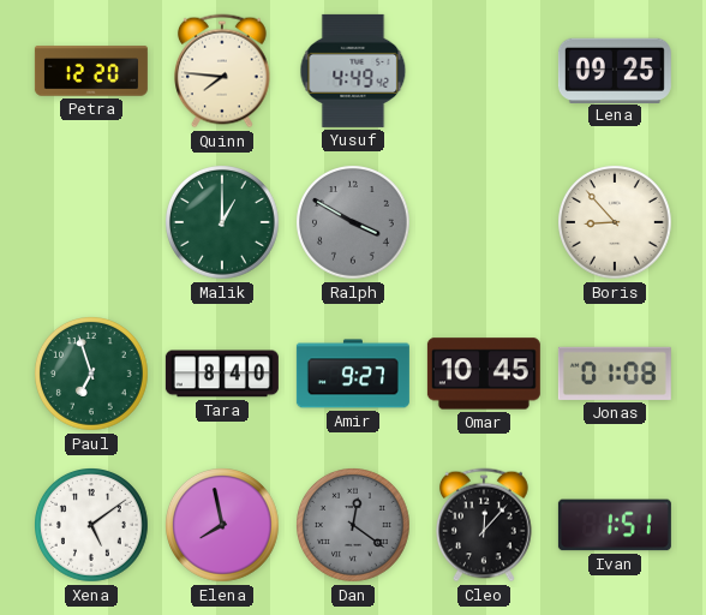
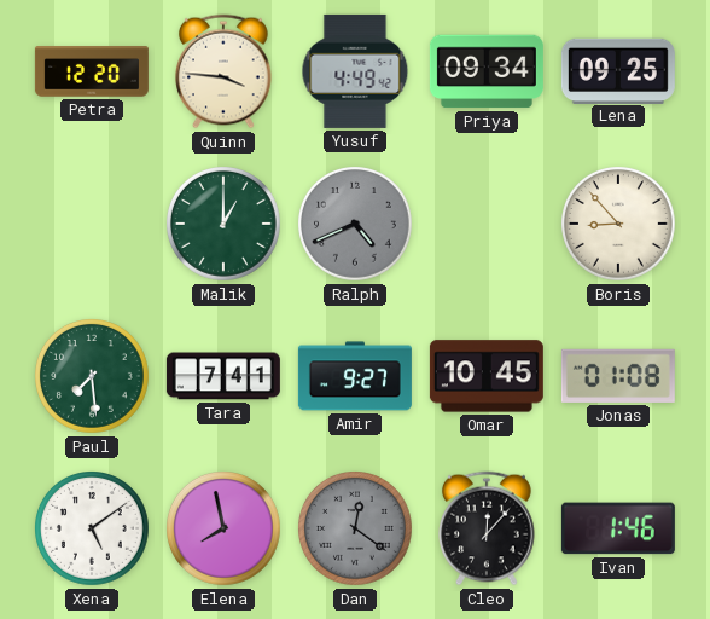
Quinn: 7:46 -> 3:46
Priya: none -> 09:34
Ralph: 3:50 -> 4:41
Paul: 6:57 -> 7:29
Tara: 8:40 -> 7:41
Ivan: 1:51 -> 1:46
